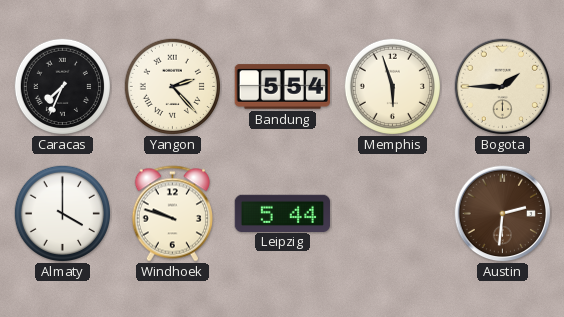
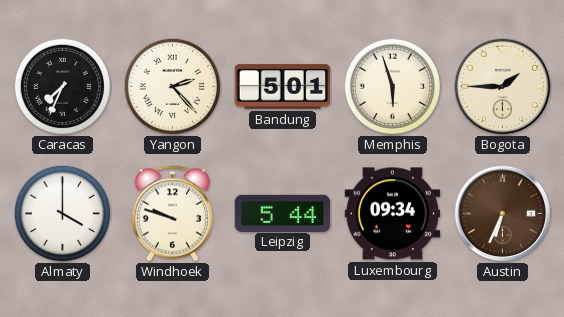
Bandung: 5:54 -> 5:01
Luxembourg: none -> 09:34
Austin: 2:31 -> 6:34
